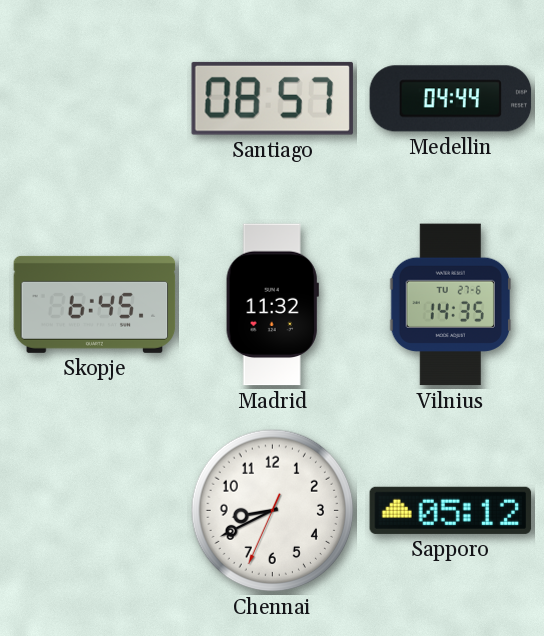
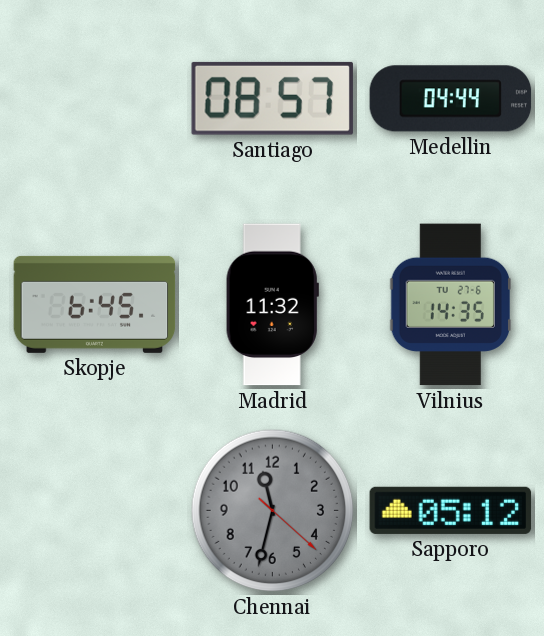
Chennai: 8:40 -> 11:32
Chennai dial: white -> grey
